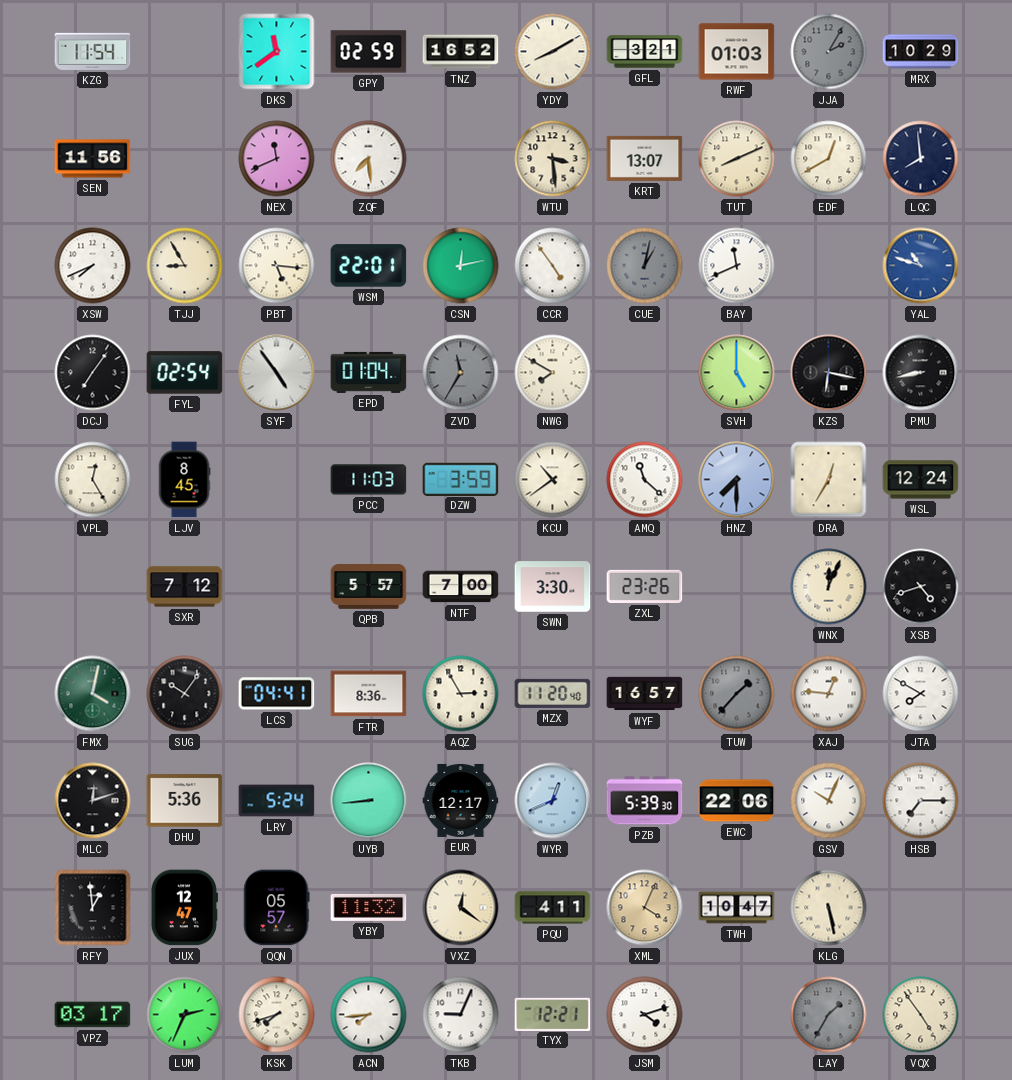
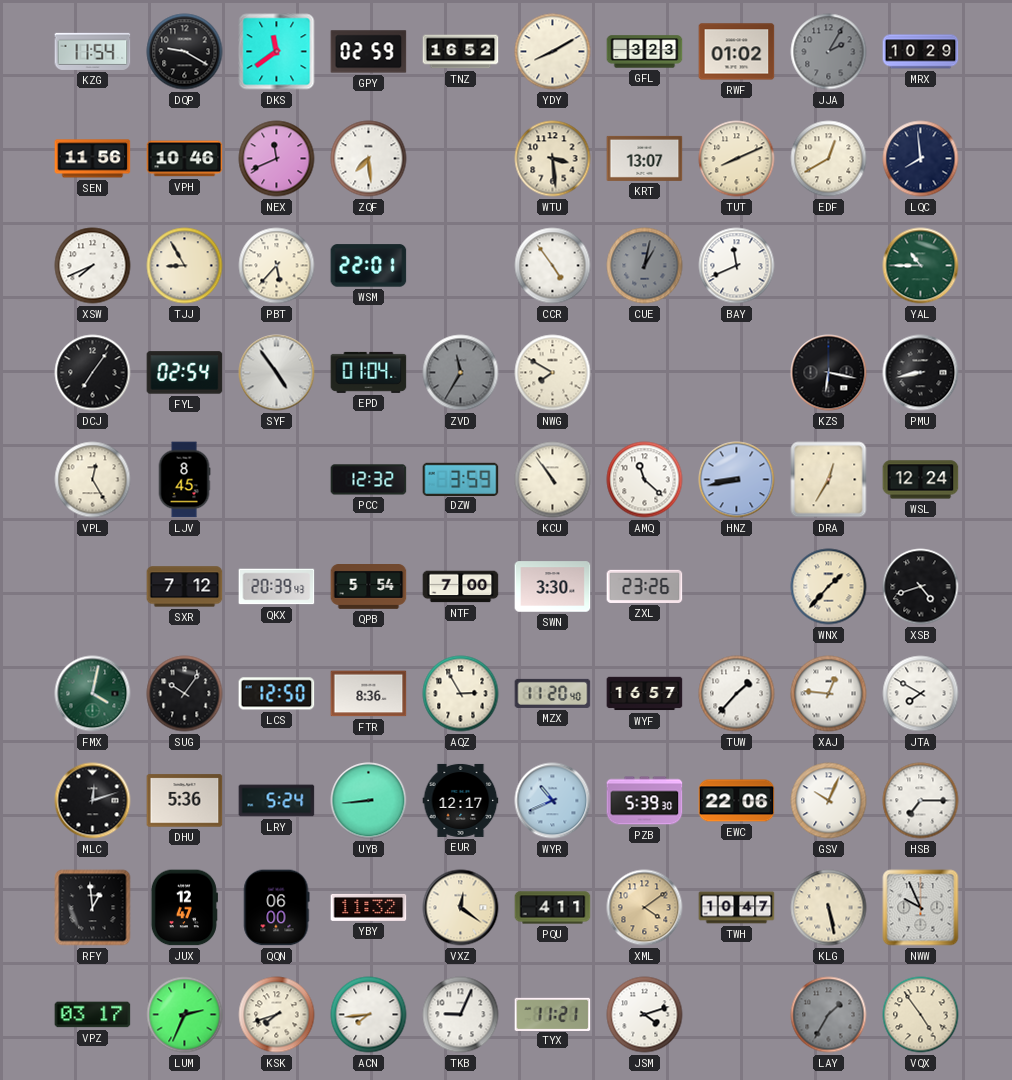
DQP: none -> 9:20
GFL: 3:21 -> 3:23
RWF: 01:03 -> 01:02
VPH: none -> 10:46
PBT: 5:16 -> 5:37
CSN: 12:13 -> none
YAL: 10:48 -> 10:45
YAL dial: blue -> green
SVH: 5:00 -> none
PCC: 11:03 -> 12:32
KCU: 10:39 -> 10:54
HNZ: 7:30 -> 8:43
QKX: none -> 20:39
QPB: 5:57 -> 5:54
WNX: 12:04 -> 1:37
LCS: 04:41 -> 12:50
TUW dial: grey -> white
WYR: 12:41 -> 10:41
QQN: 05:57 -> 06:00
XML: 4:04 -> 4:09
NWW: none -> 9:56
TYX: 12:21 -> 11:21
